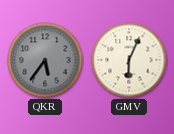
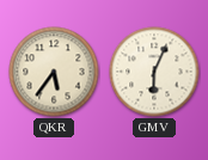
QKR dial: grey -> cream
